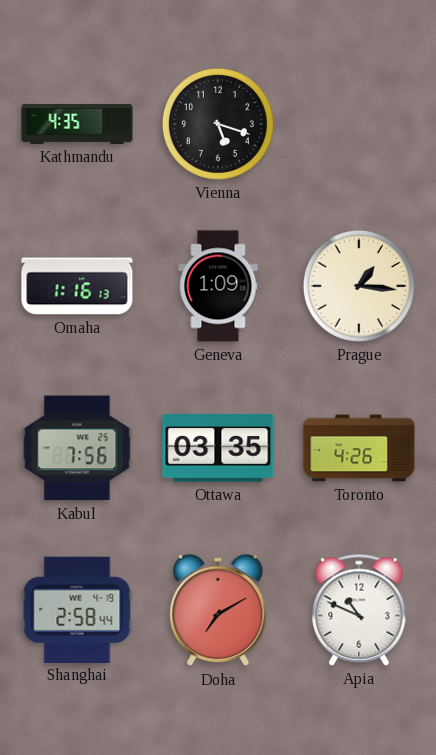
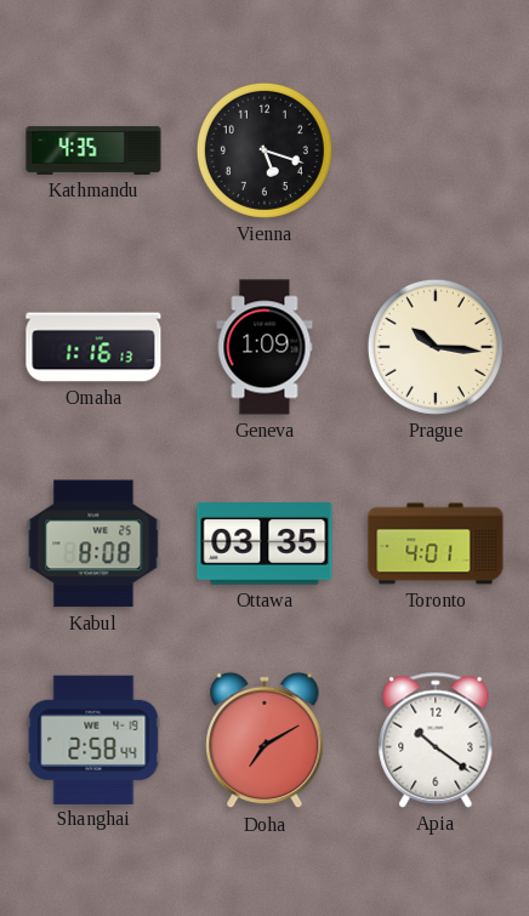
Prague: 1:16 -> 10:16
Kabul: 7:56 -> 8:08
Toronto: 4:26 -> 4:01
Apia: 10:49 -> 10:21
